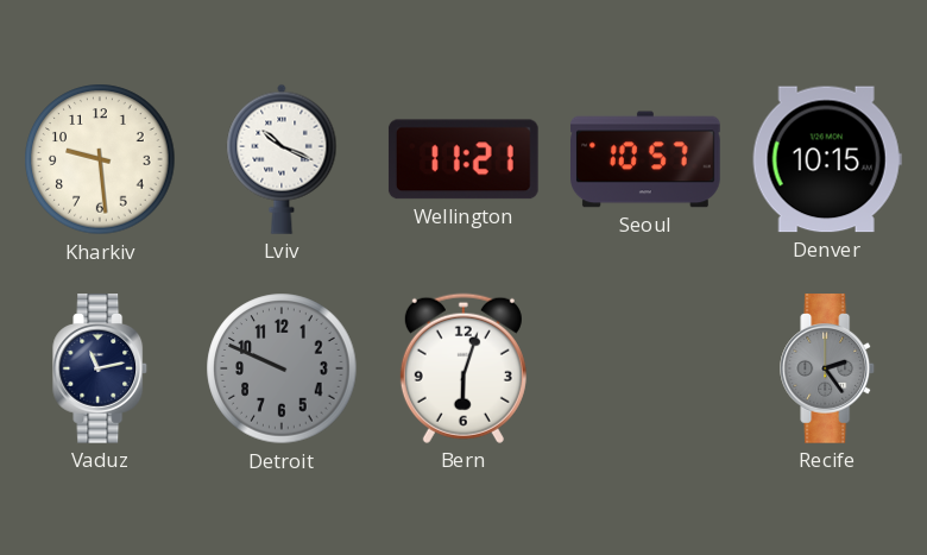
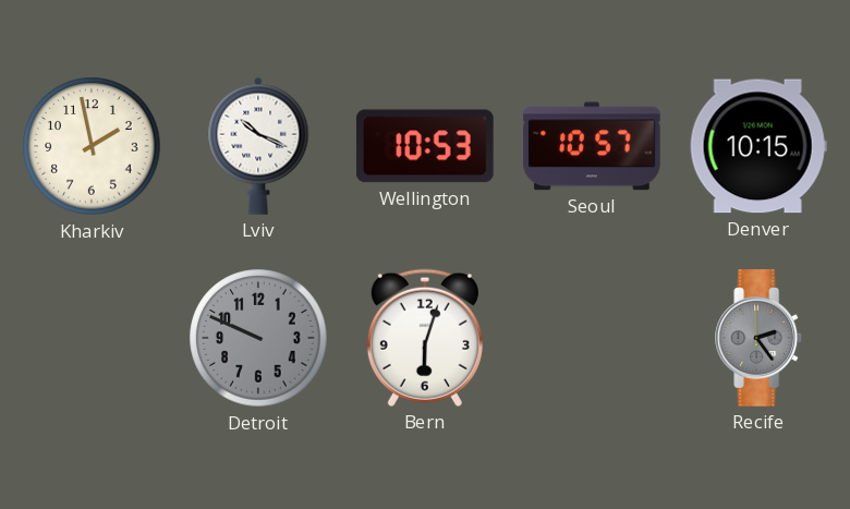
Kharkiv: 9:29 -> 1:58
Wellington: 11:21 -> 10:53
Vaduz: 11:13 -> none
